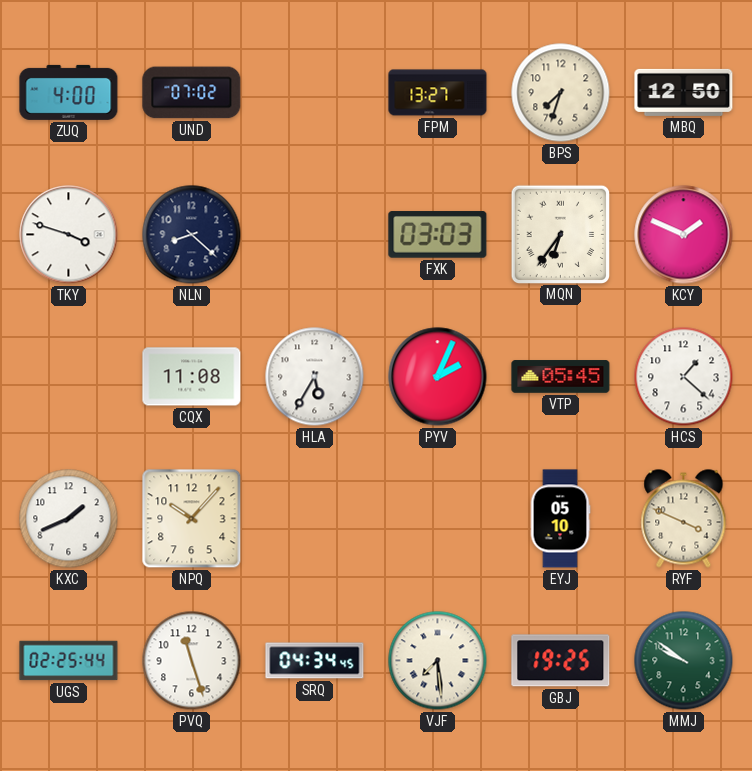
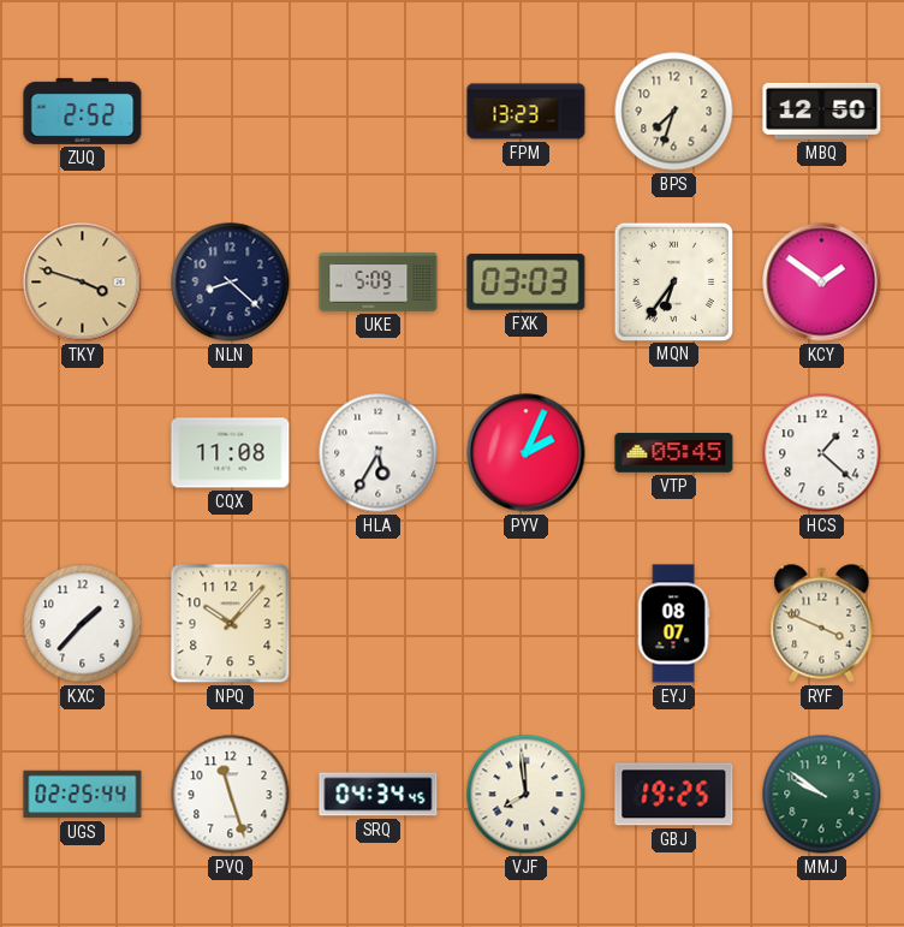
ZUQ: 4:00 -> 2:52
UND: 07:02 -> none
FPM: 13:27 -> 13:23
TKY dial: white -> champagne
UKE: none -> 5:09
KCY: 1:49 -> 1:51
KXC: 1:41 -> 1:37
EYJ: 05:10 -> 08:07
VJF: 7:29 -> 7:59
